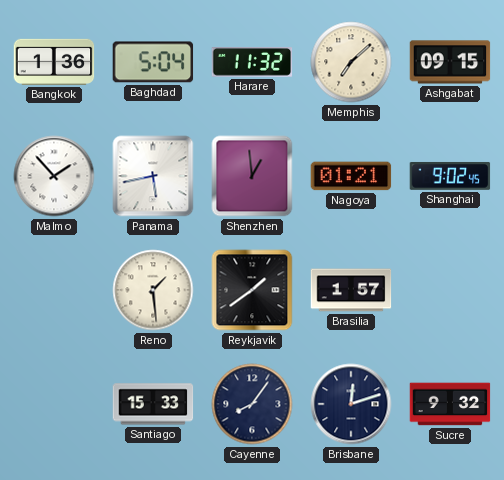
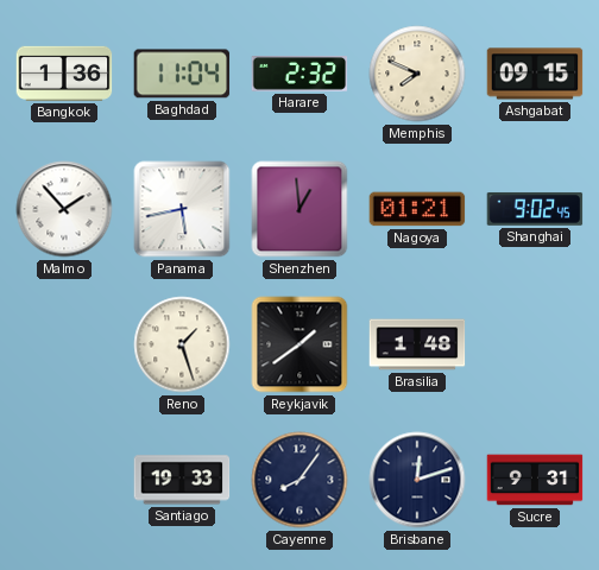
Baghdad: 5:04 -> 11:04
Harare: 11:32 -> 2:32
Memphis: 7:08 -> 7:49
Reno: 1:29 -> 1:27
Brasilia: 1:57 -> 1:48
Santiago: 15:33 -> 19:33
Sucre: 9:32 -> 9:31
